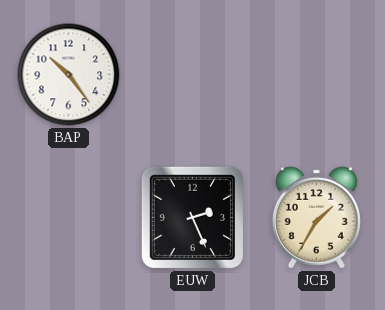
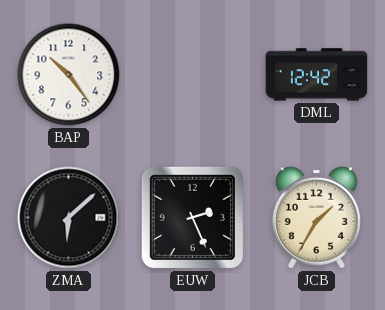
DML: none -> 12:42
ZMA: none -> 6:08
